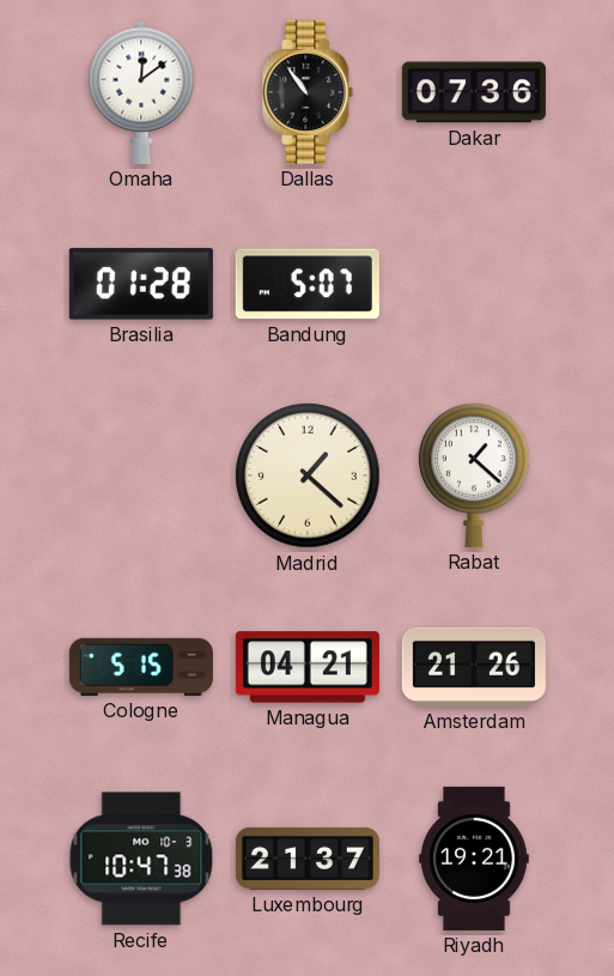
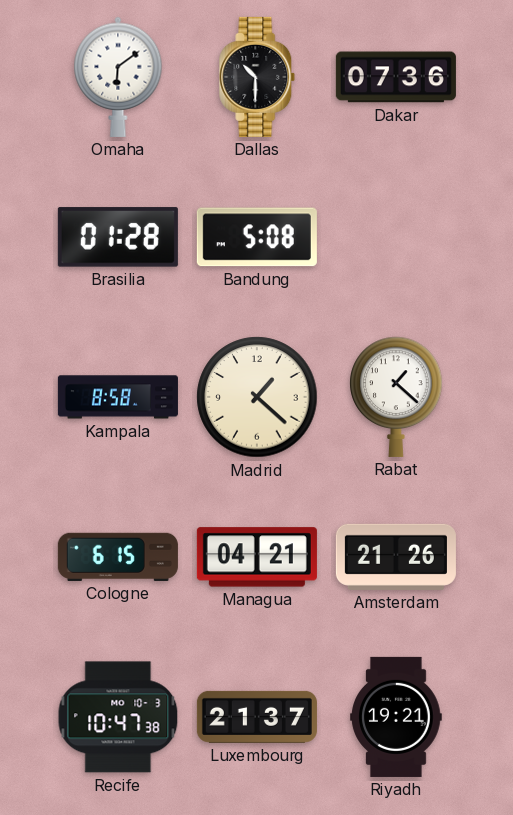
Omaha: 12:09 -> 6:09
Dallas: 10:54 -> 10:30
Bandung: 5:07 -> 5:08
Kampala: none -> 8:58
Cologne: 5:15 -> 6:15
